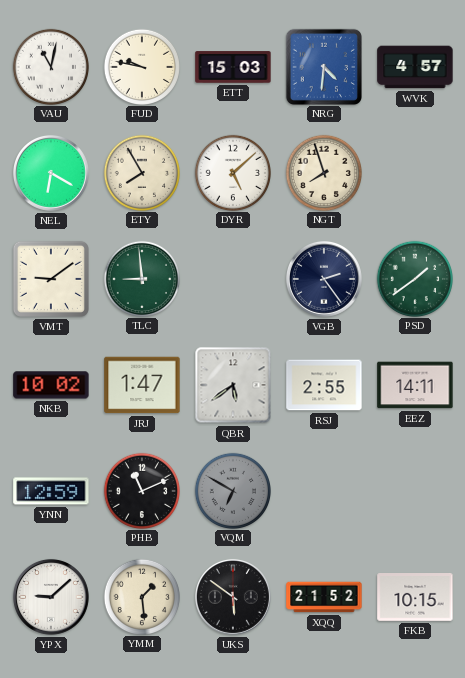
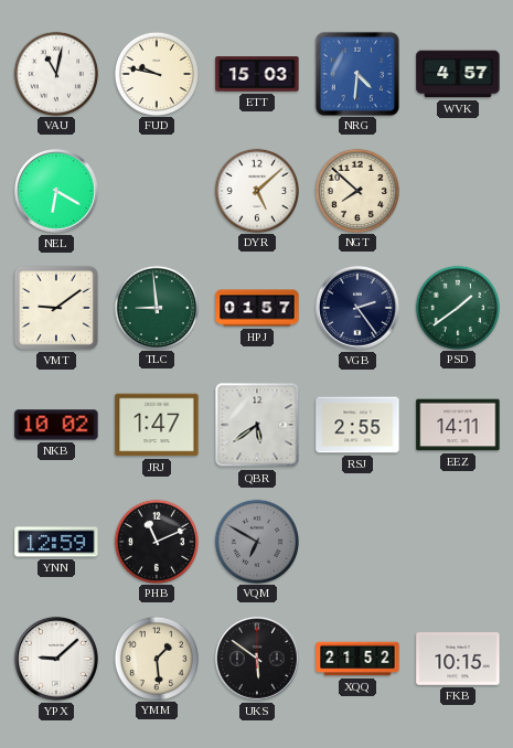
ETY: 7:55 -> none
NGT: 7:57 -> 7:52
HPJ: none -> 01:57
